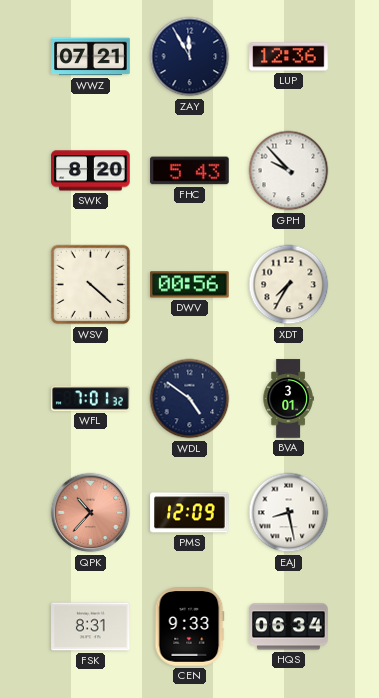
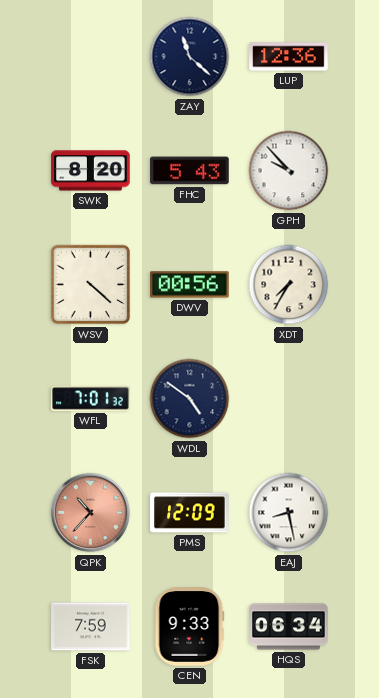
WWZ: 07:21 -> none
ZAY: 11:55 -> 11:22
BVA: 3:01 -> none
FSK: 8:31 -> 7:59
